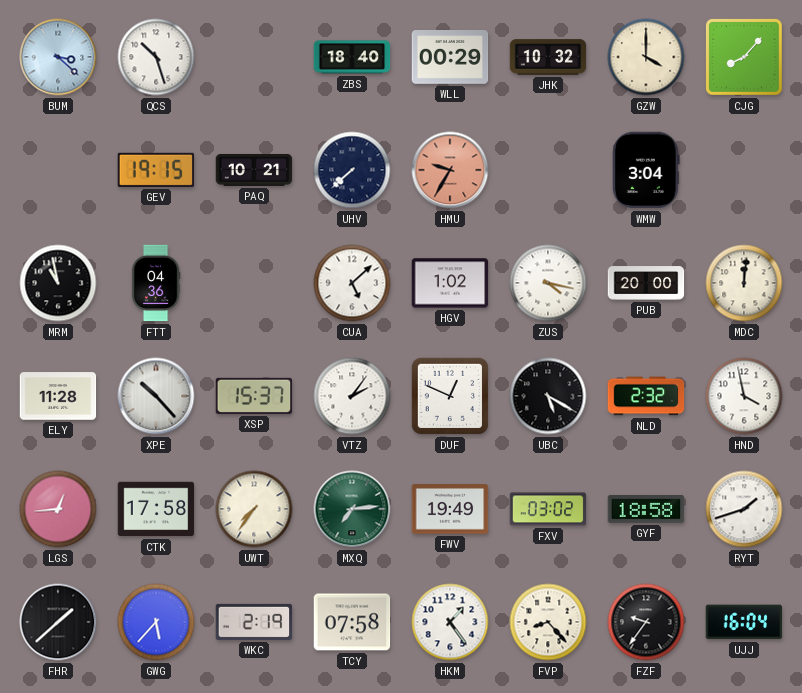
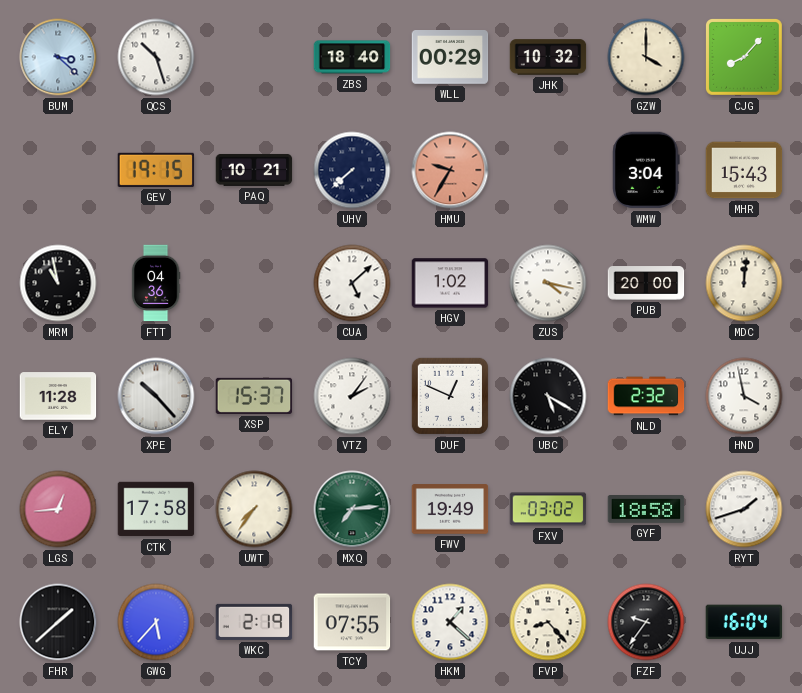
MHR: none -> 15:43
TCY: 07:58 -> 07:55
HKM: 1:24 -> 1:22
